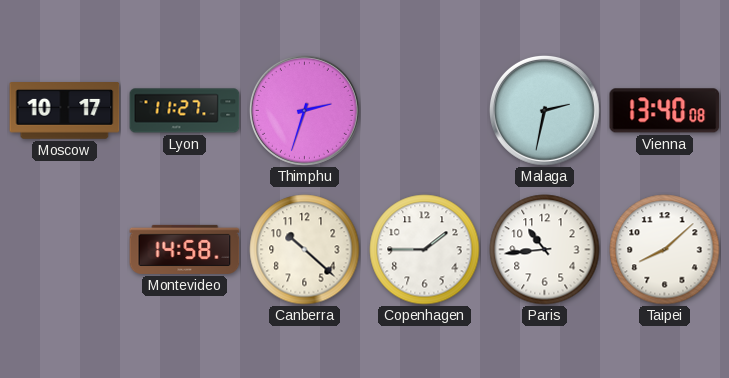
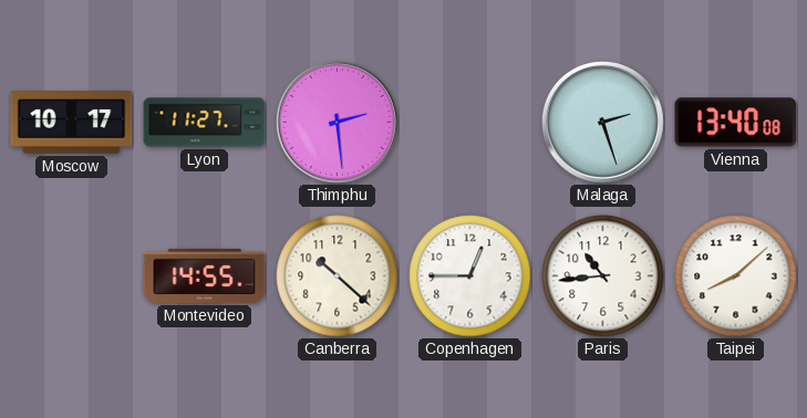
Thimphu: 2:33 -> 2:29
Malaga: 2:32 -> 2:27
Montevideo: 14:58 -> 14:55
Copenhagen: 1:45 -> 12:45
